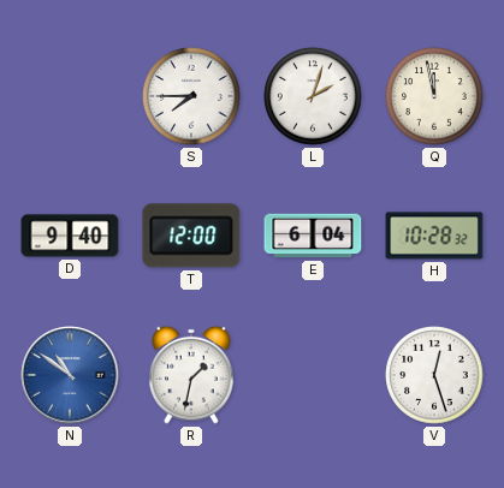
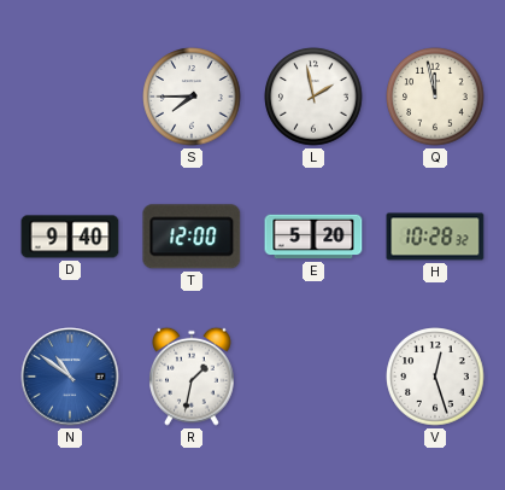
L: 2:03 -> 1:58
E: 6:04 -> 5:20
